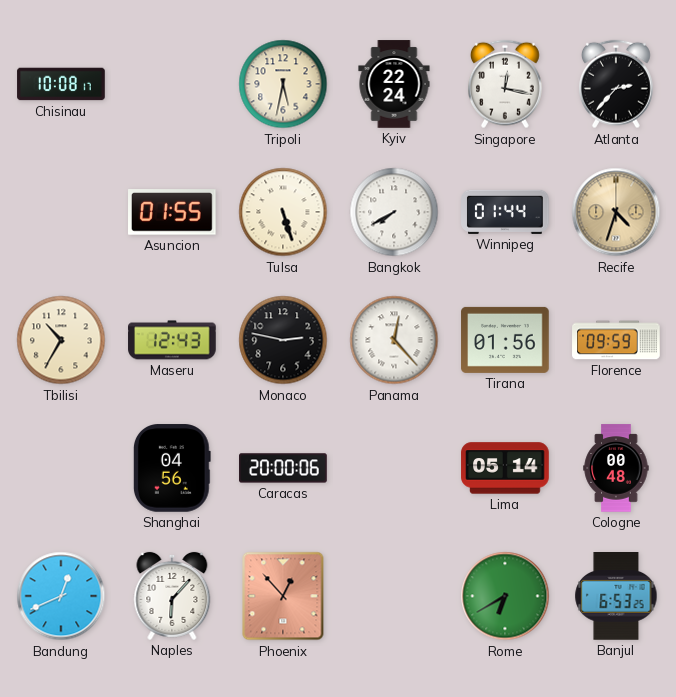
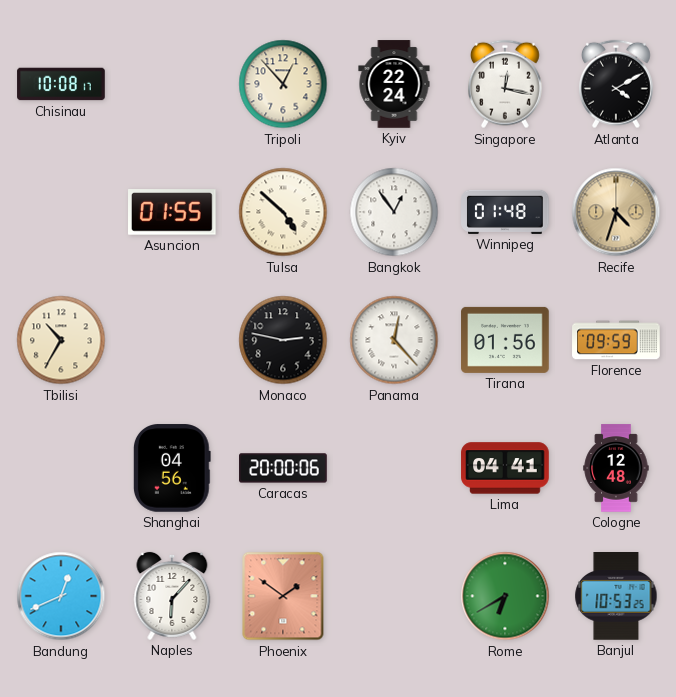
Tripoli: 5:32 -> 12:53
Atlanta: 2:37 -> 4:10
Tulsa: 5:27 -> 4:52
Bangkok: 7:40 -> 12:54
Winnipeg: 01:44 -> 01:48
Maseru: 12:43 -> none
Lima: 05:14 -> 04:41
Cologne: 00:48 -> 12:48
Phoenix: 12:53 -> 1:51
Banjul: 6:53 -> 10:53
